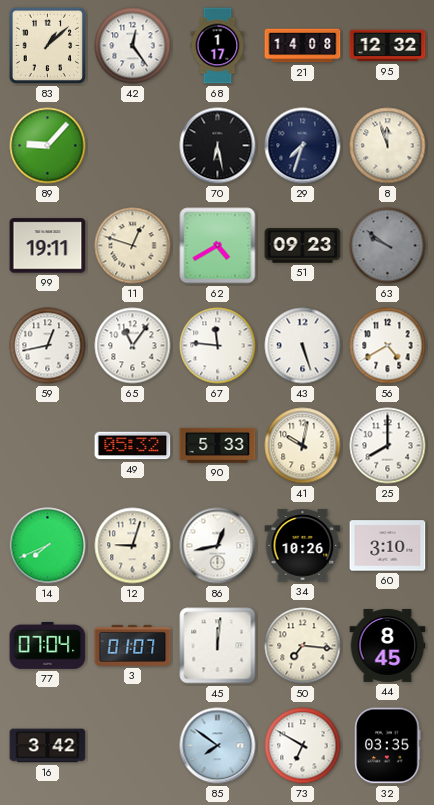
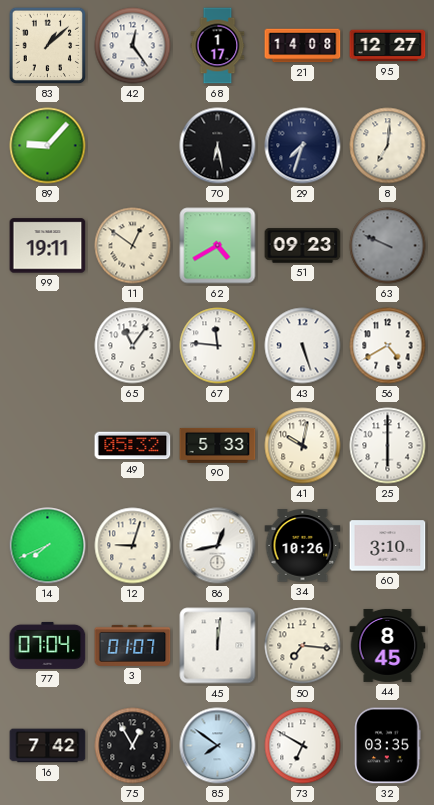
95: 12:32 -> 12:27
8: 11:57 -> 7:01
11: 12:48 -> 12:51
63: 9:51 -> 9:49
59: 12:43 -> none
25: 8:00 -> 6:00
16: 3:42 -> 7:42
75: none -> 12:55
